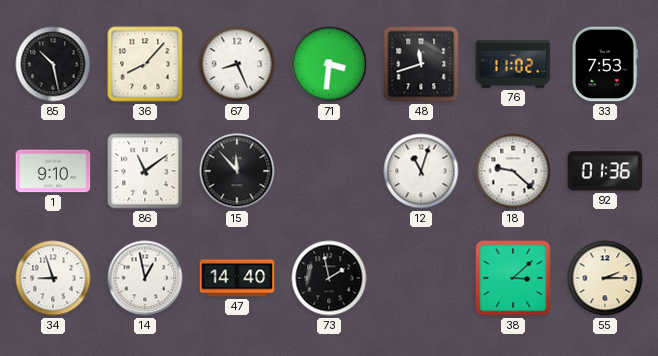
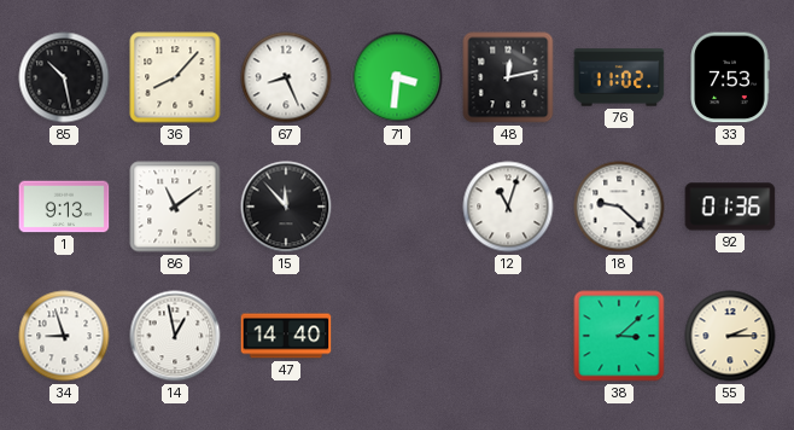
48: 11:42 -> 12:13
1: 9:10 -> 9:13
73: 1:58 -> none
